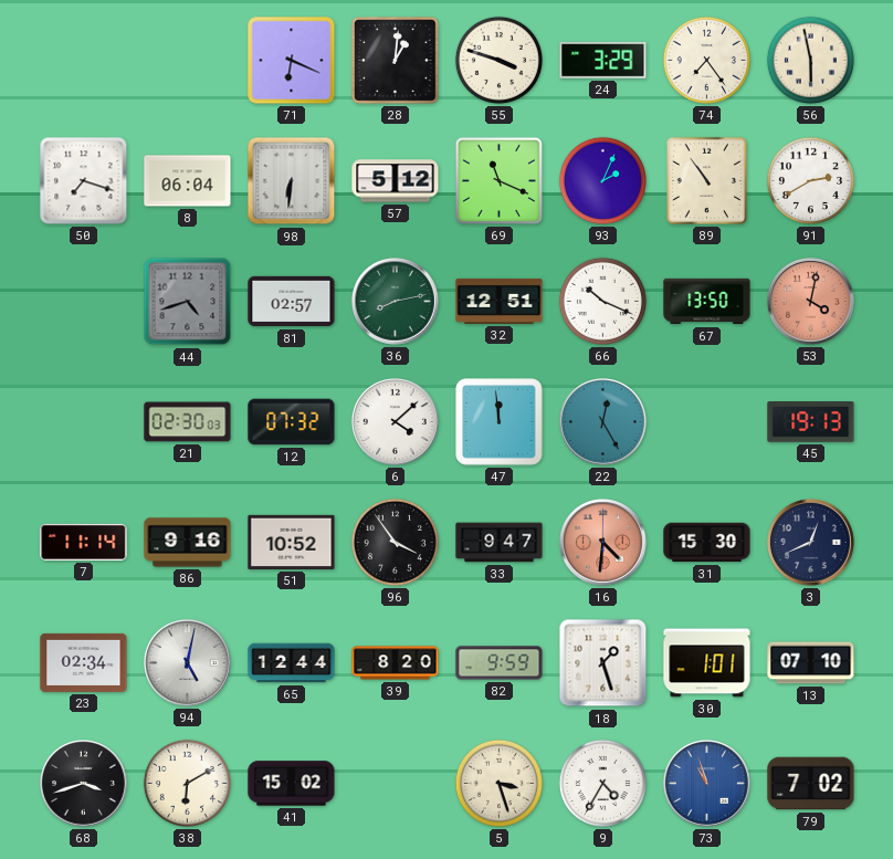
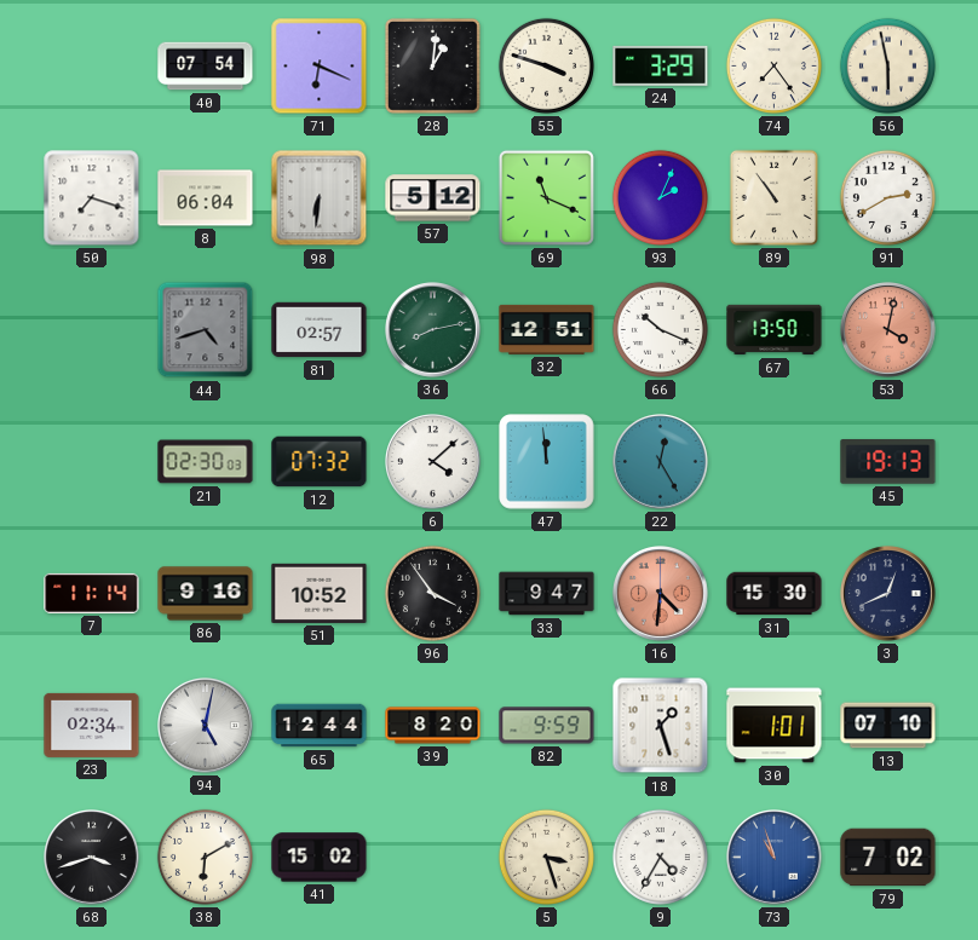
40: none -> 07:54
